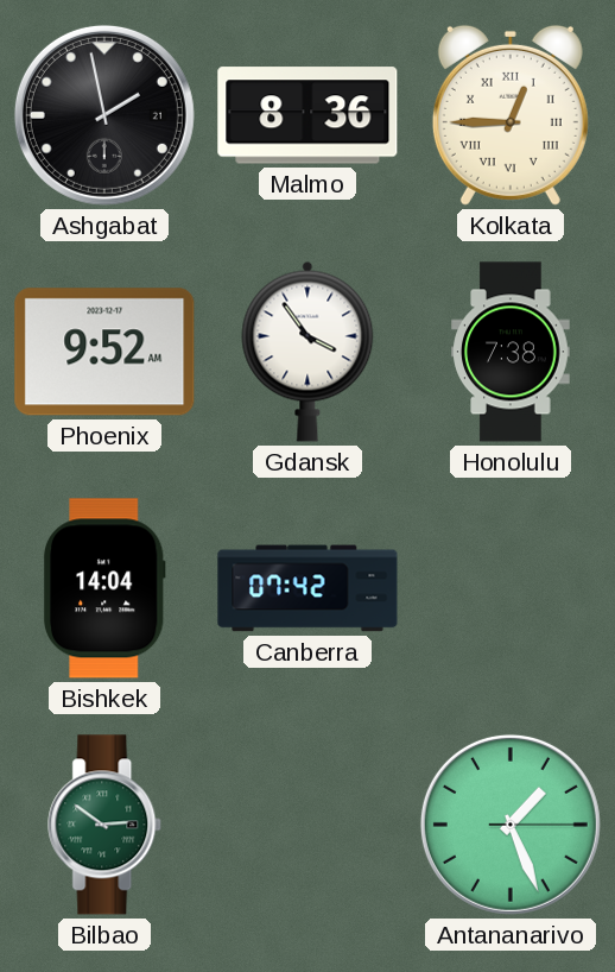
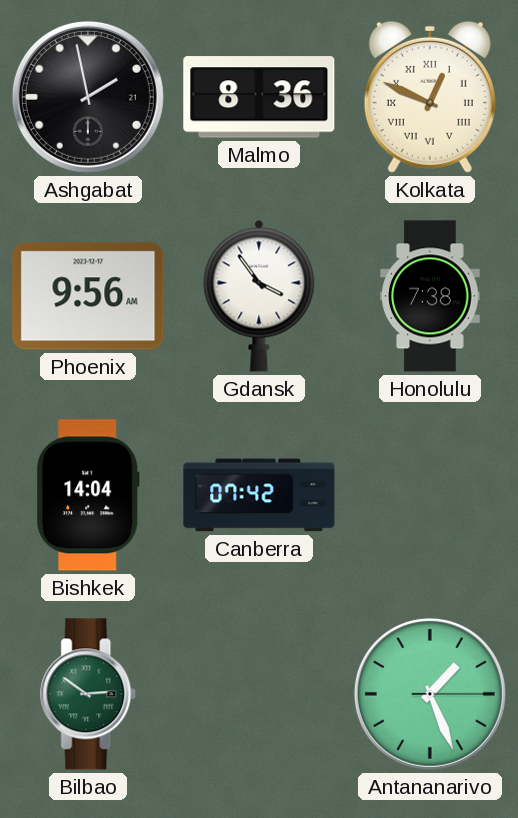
Kolkata: 12:45 -> 12:49
Phoenix: 9:52 -> 9:56
